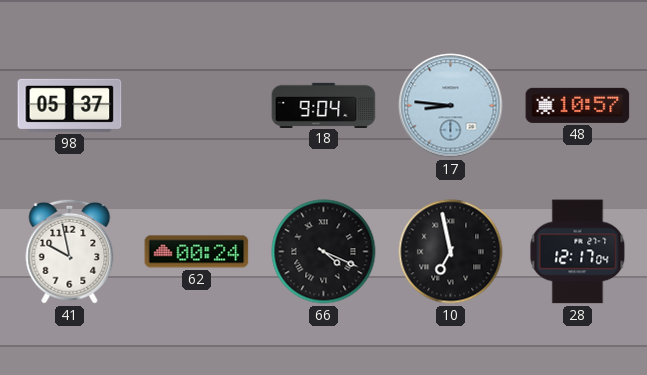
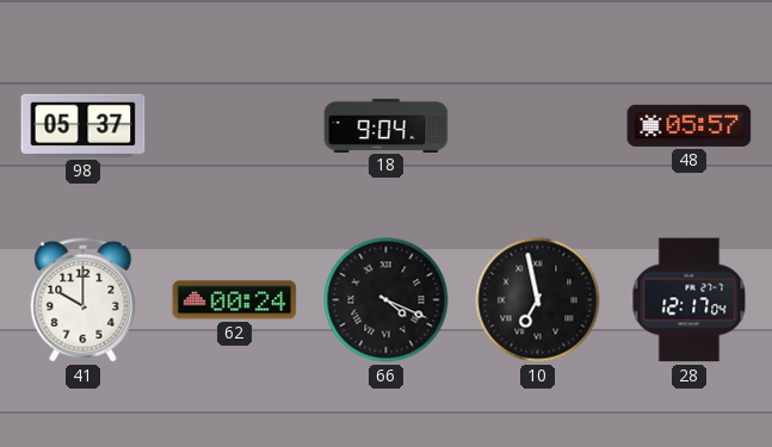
17: 8:46 -> none
48: 10:57 -> 05:57
41: 9:58 -> 10:00
